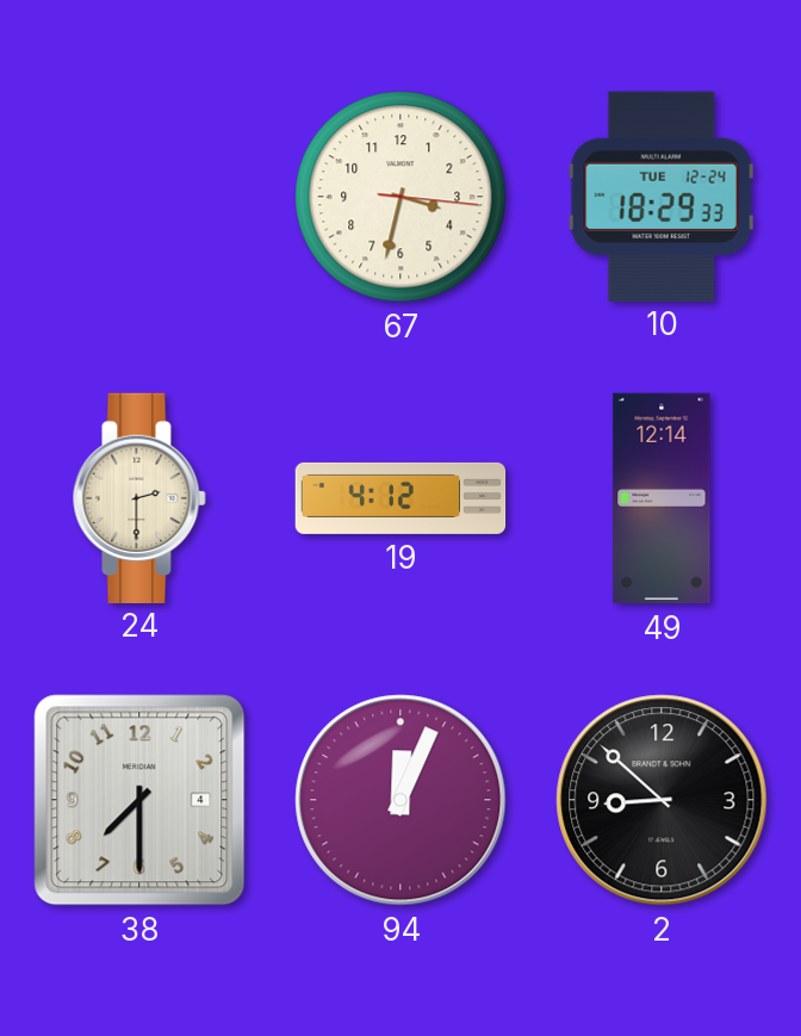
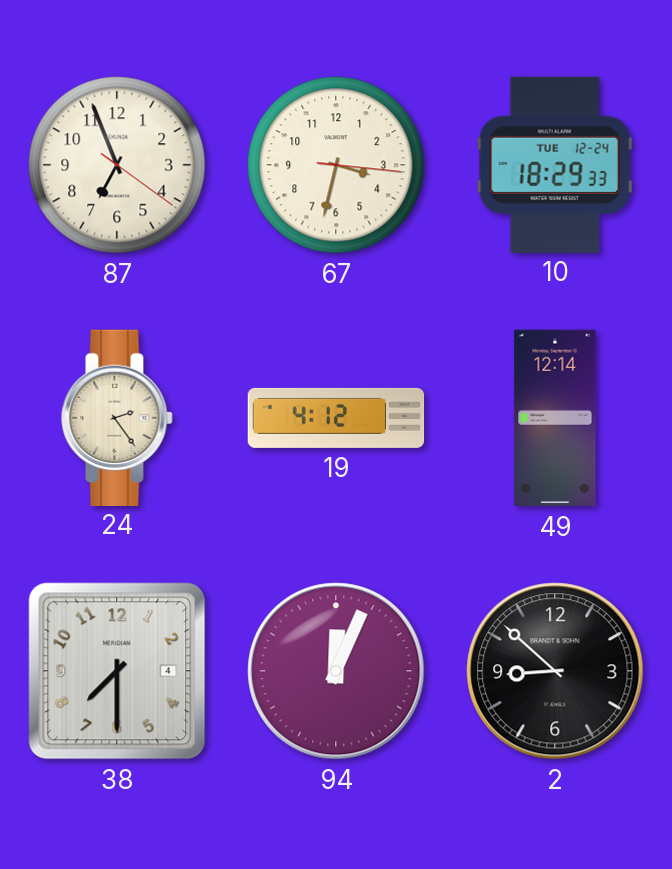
87: none -> 6:56
24: 2:30 -> 2:24
